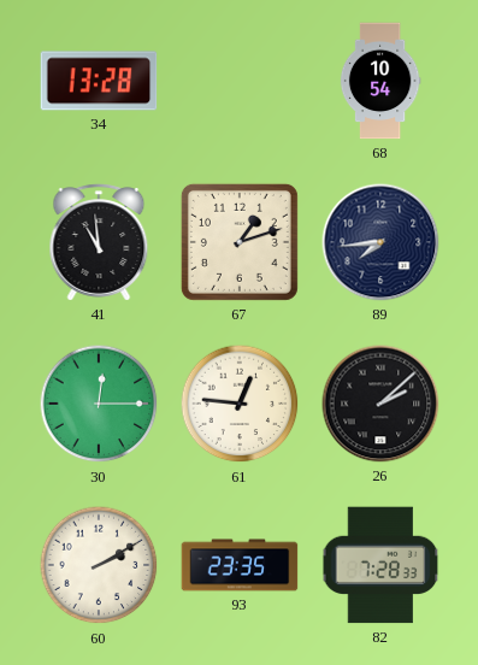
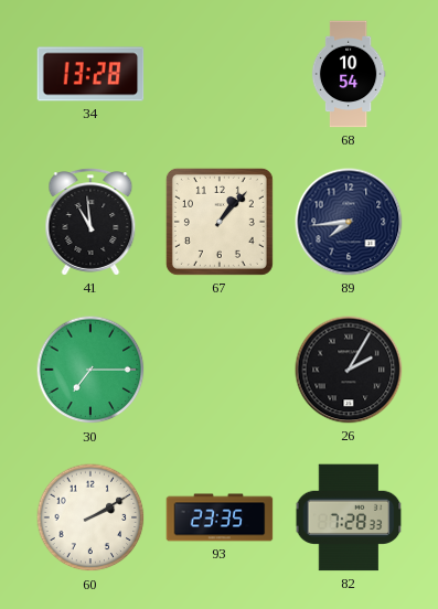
67: 1:12 -> 1:07
30: 12:15 -> 7:15
61: 12:46 -> none
26: 2:08 -> 2:05
